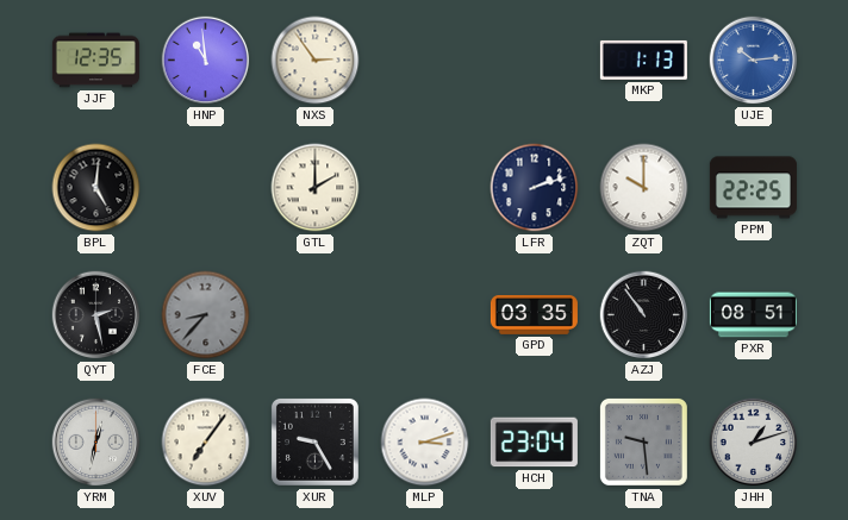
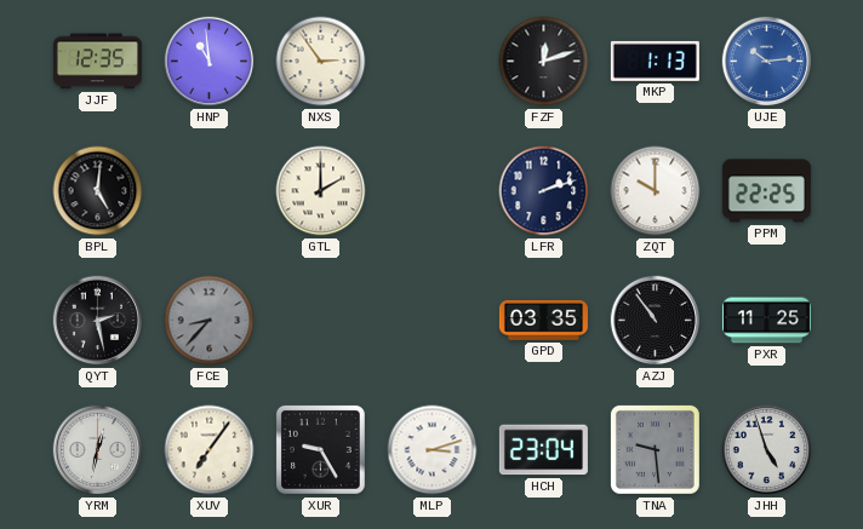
FZF: none -> 12:12
PXR: 08:51 -> 11:25
JHH: 1:12 -> 4:57
